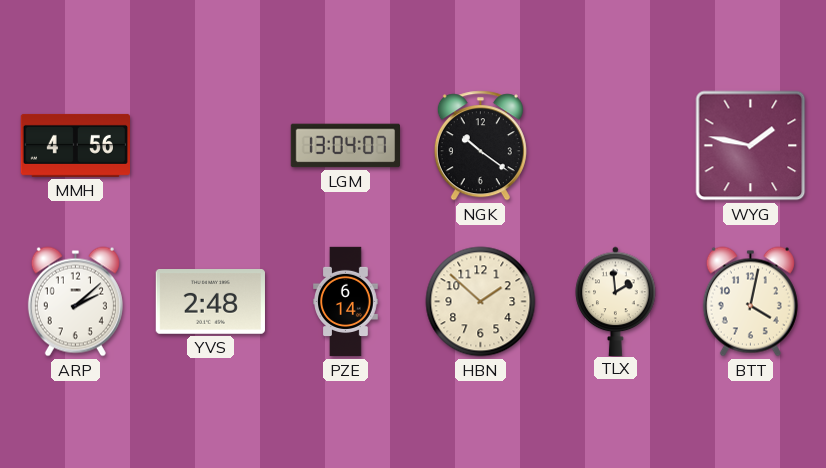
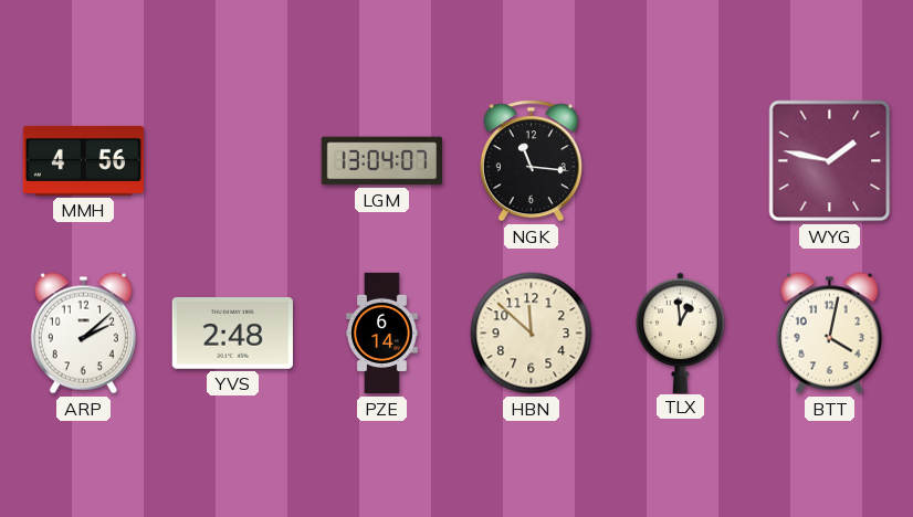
NGK: 10:21 -> 11:16
HBN: 1:52 -> 11:52
TLX: 1:59 -> 12:59
